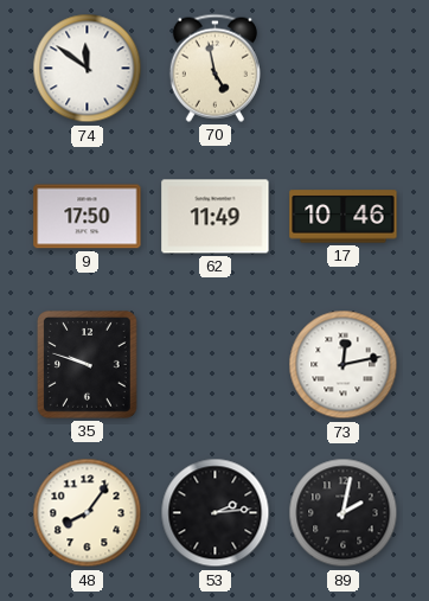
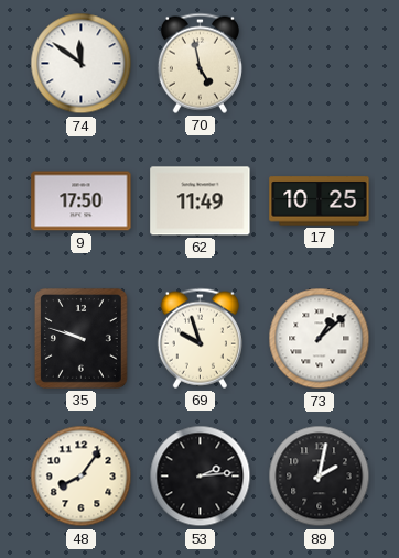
17: 10:46 -> 10:25
69: none -> 9:57
73: 12:13 -> 1:08
